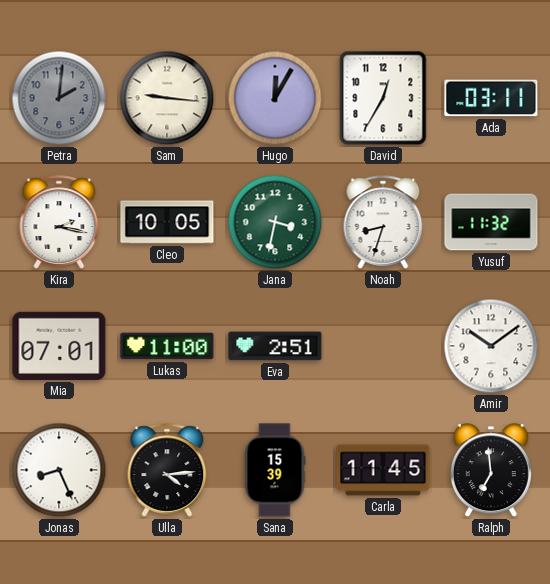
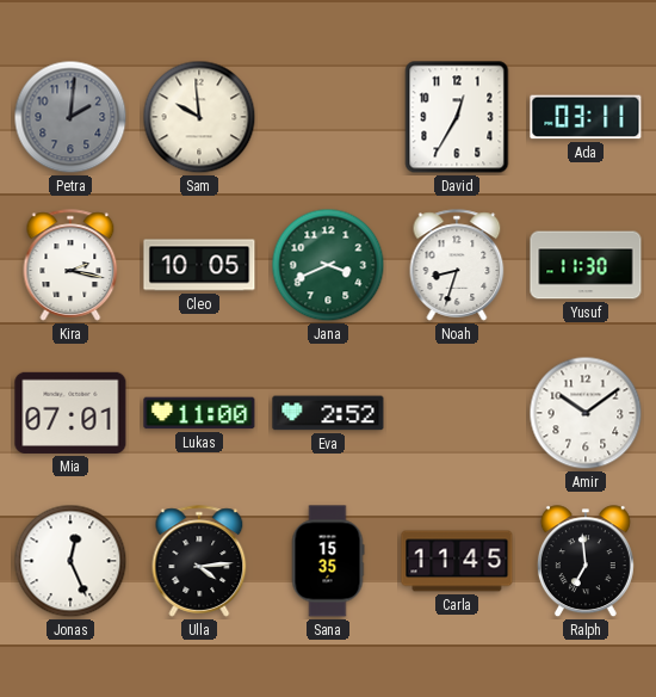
Sam: 9:16 -> 9:59
Hugo: 12:05 -> none
Jana: 3:32 -> 3:41
Yusuf: 11:32 -> 11:30
Eva: 2:51 -> 2:52
Jonas: 8:26 -> 12:26
Sana: 15:39 -> 15:35
